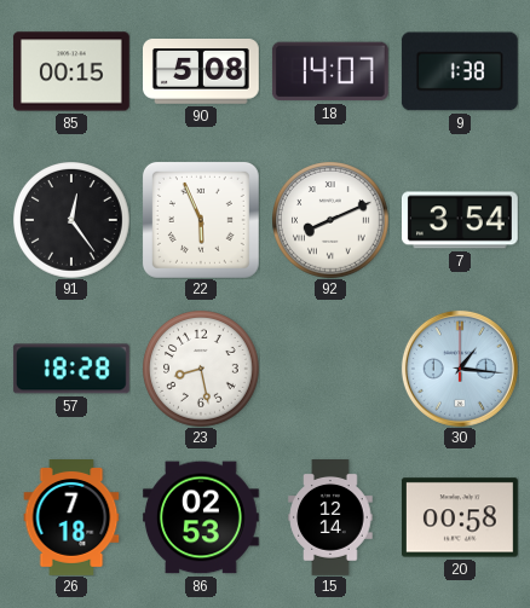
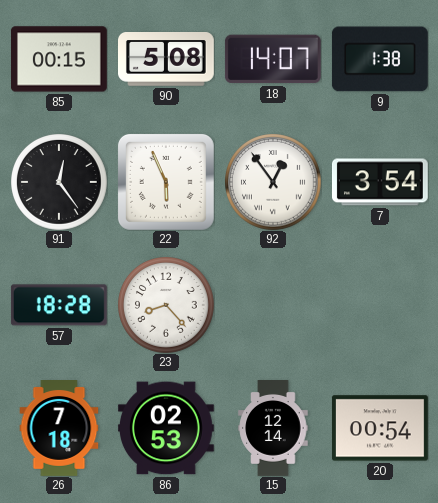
92: 8:11 -> 12:54
23: 8:28 -> 8:23
30: 1:16 -> none
20: 00:58 -> 00:54
